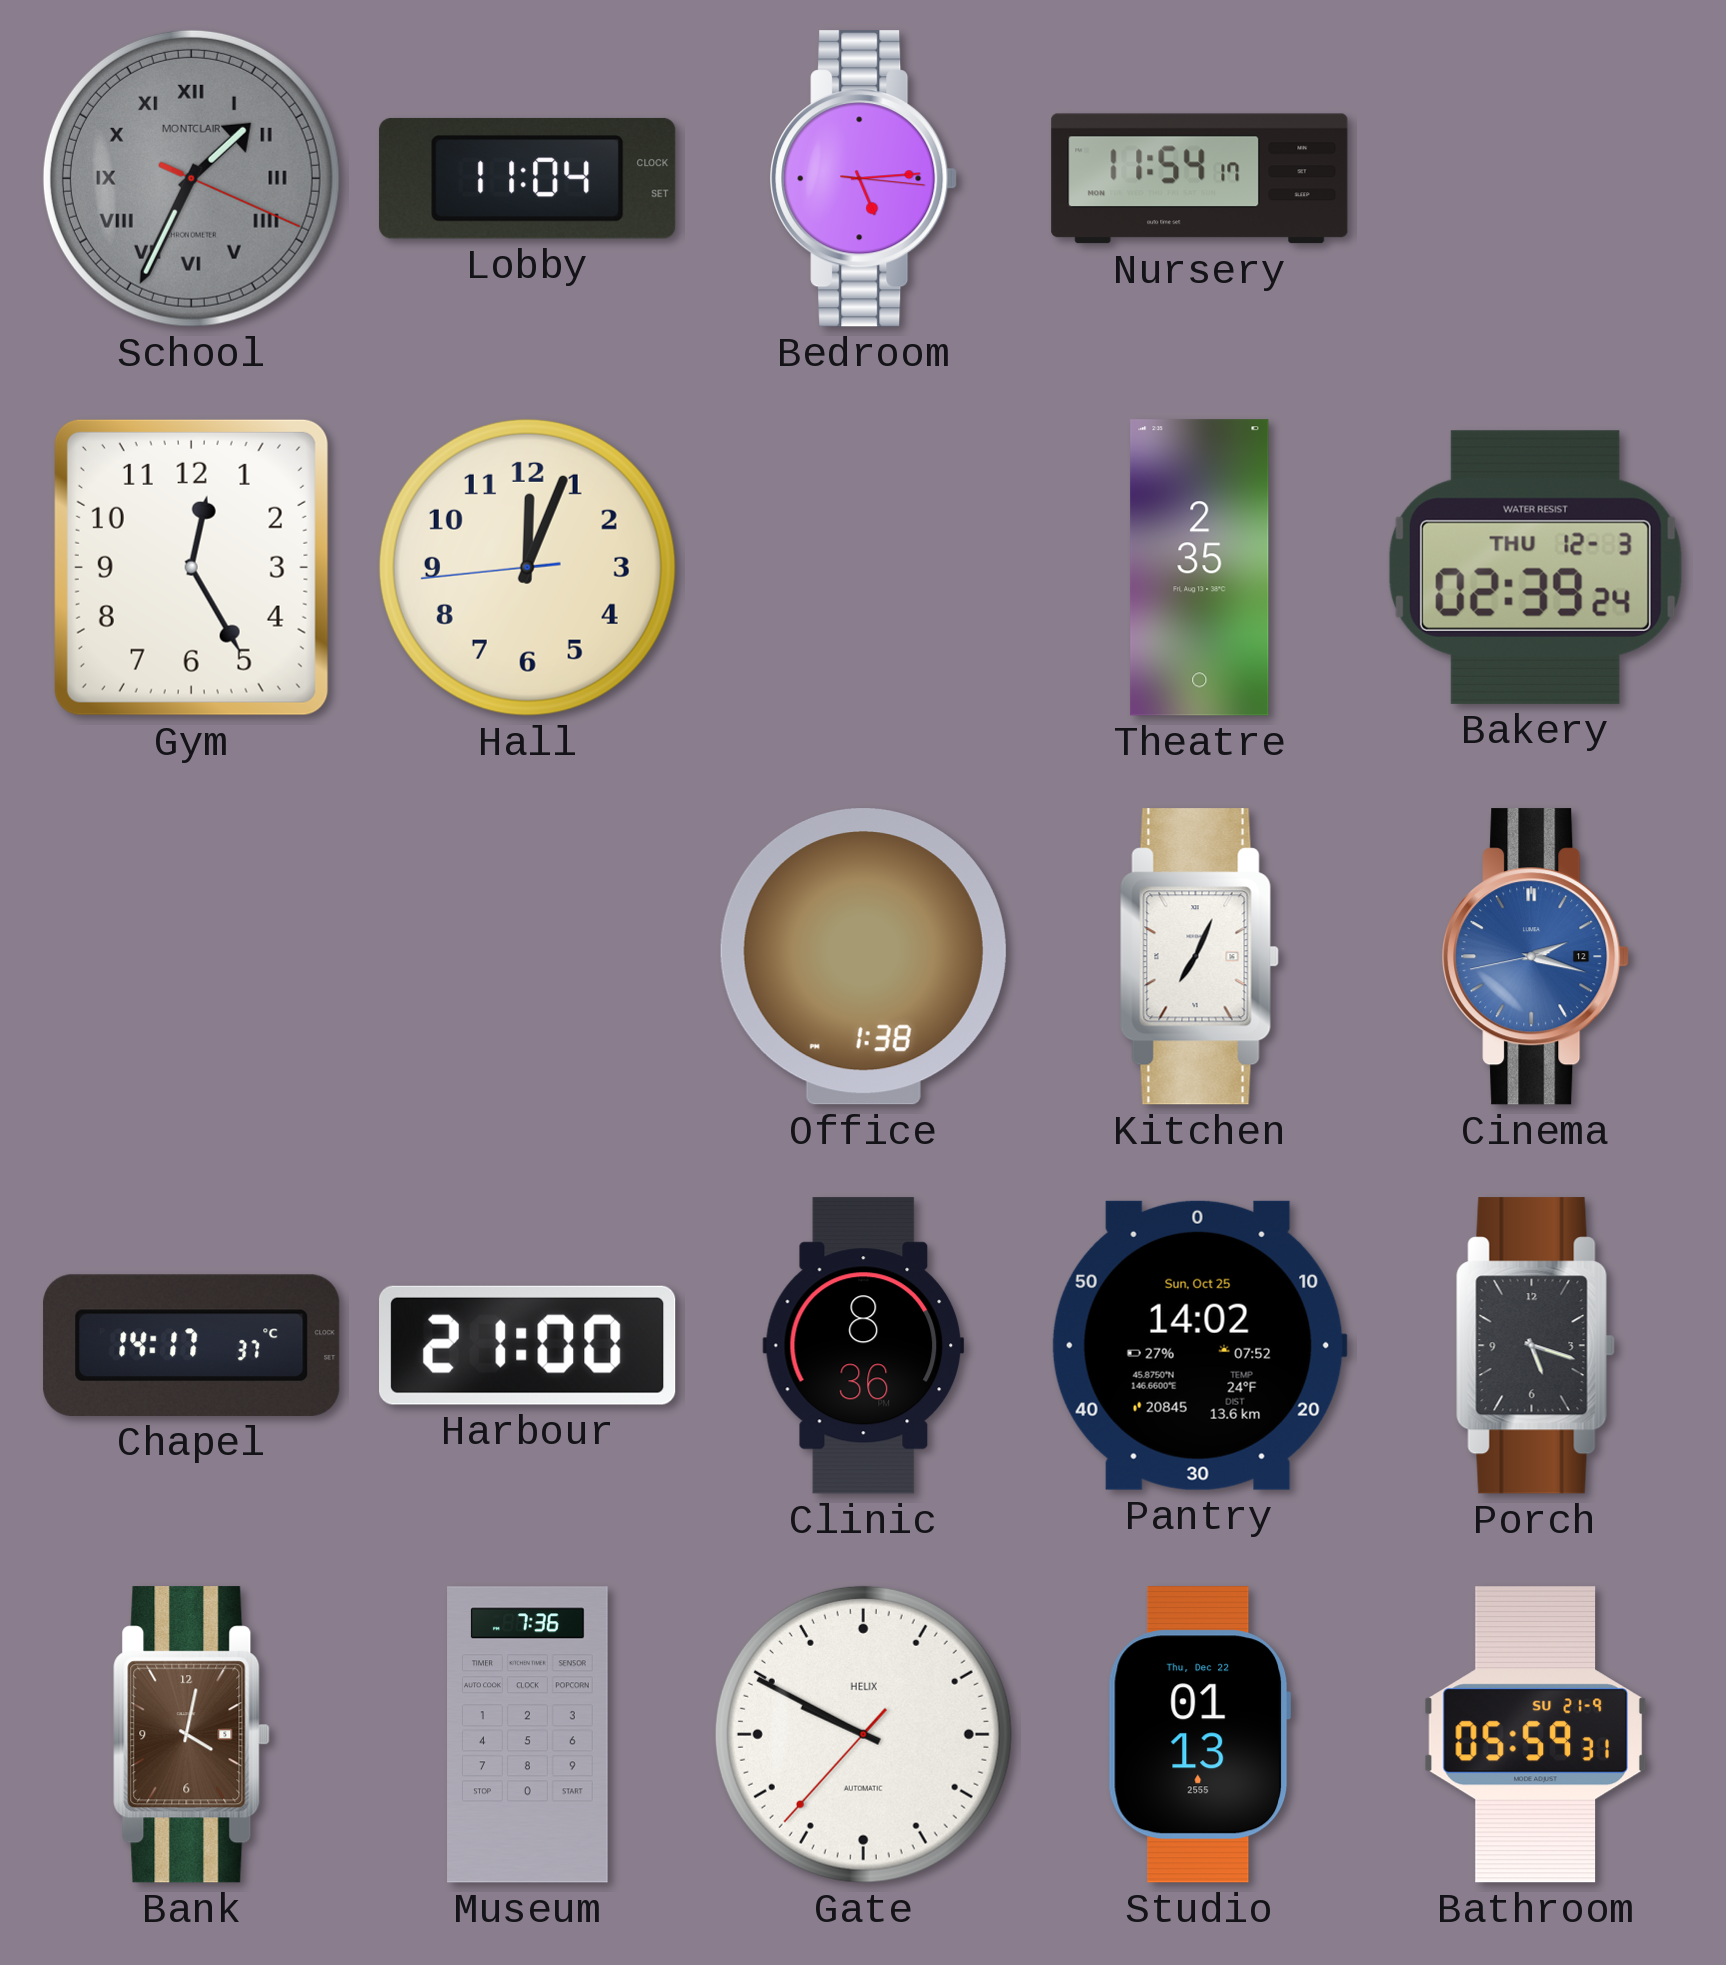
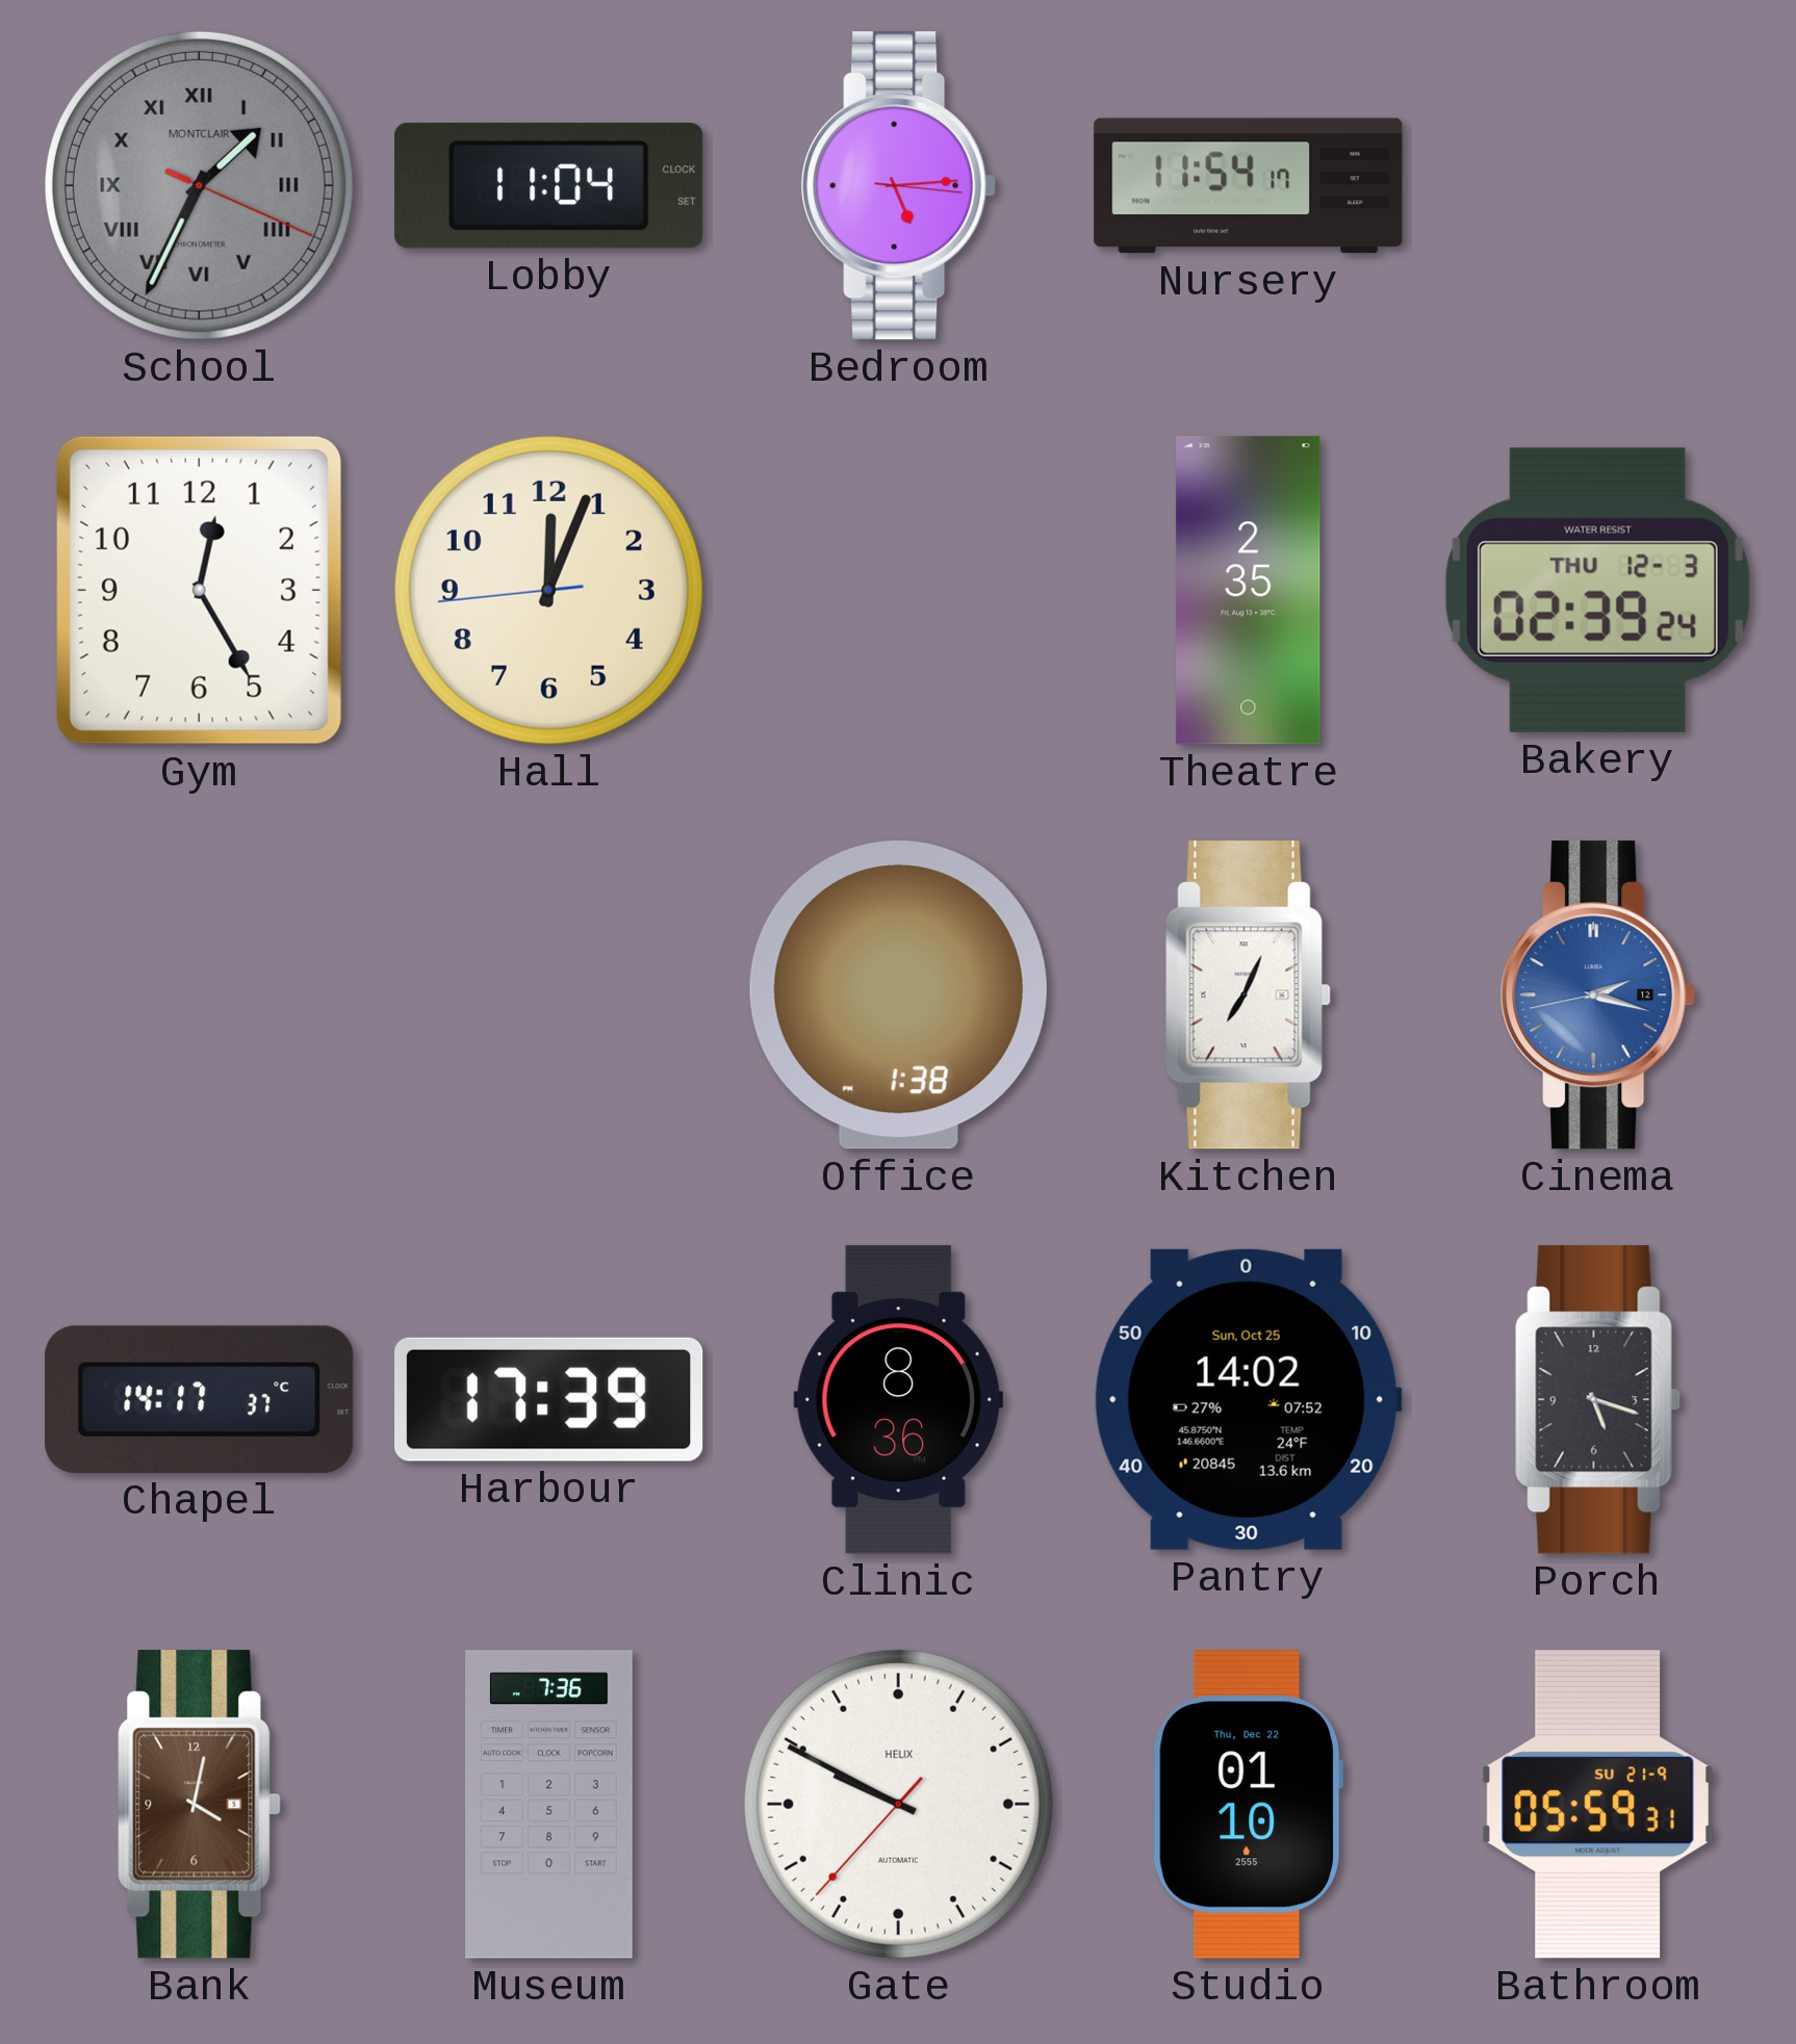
Harbour: 21:00 -> 17:39
Studio: 01:13 -> 01:10
